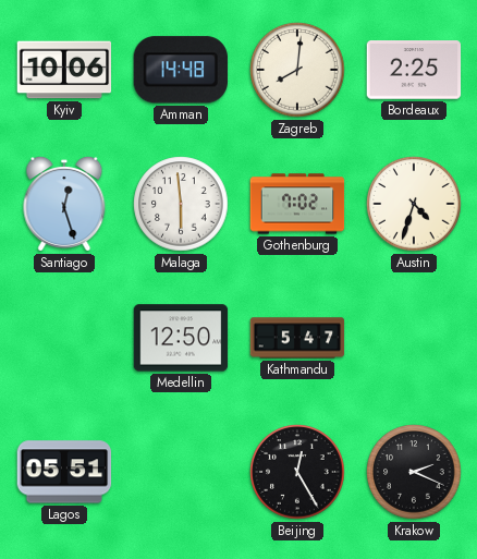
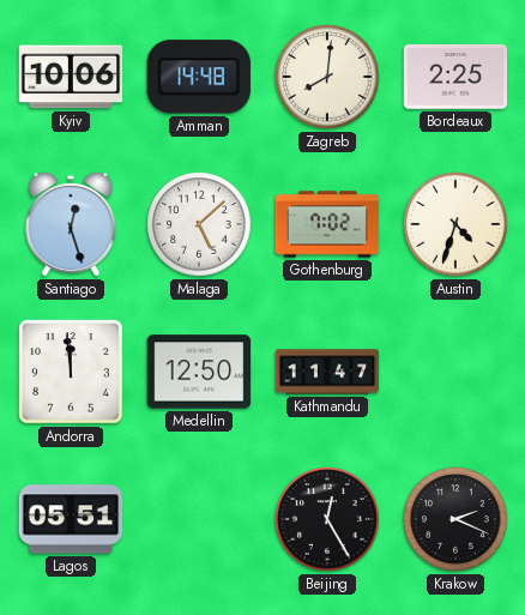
Malaga: 5:59 -> 5:08
Andorra: none -> 11:59
Kathmandu: 5:47 -> 11:47
